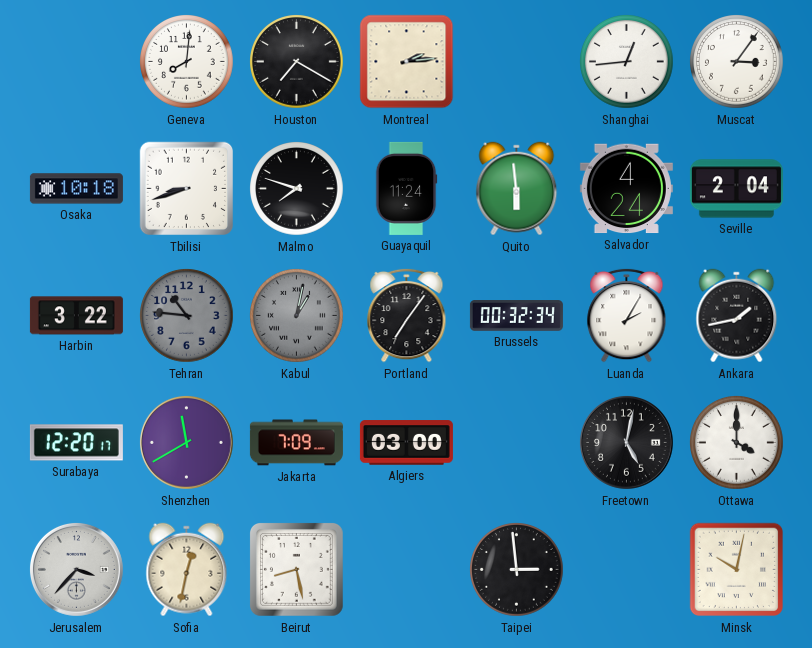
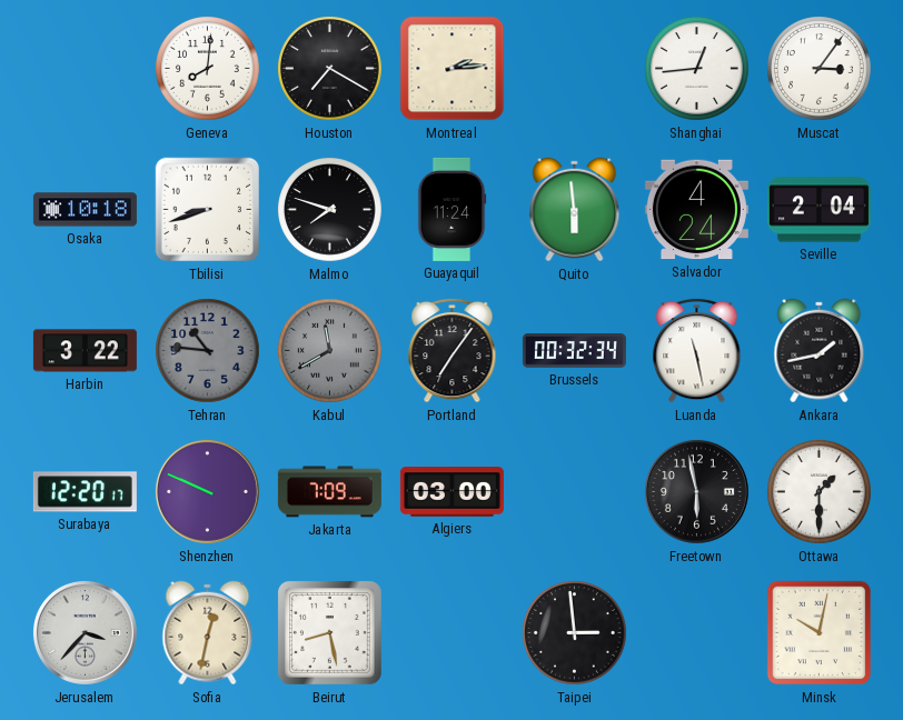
Kabul: 1:02 -> 11:40
Luanda: 2:05 -> 11:28
Shenzhen: 11:40 -> 9:49
Freetown: 5:02 -> 5:58
Ottawa: 4:00 -> 1:30
